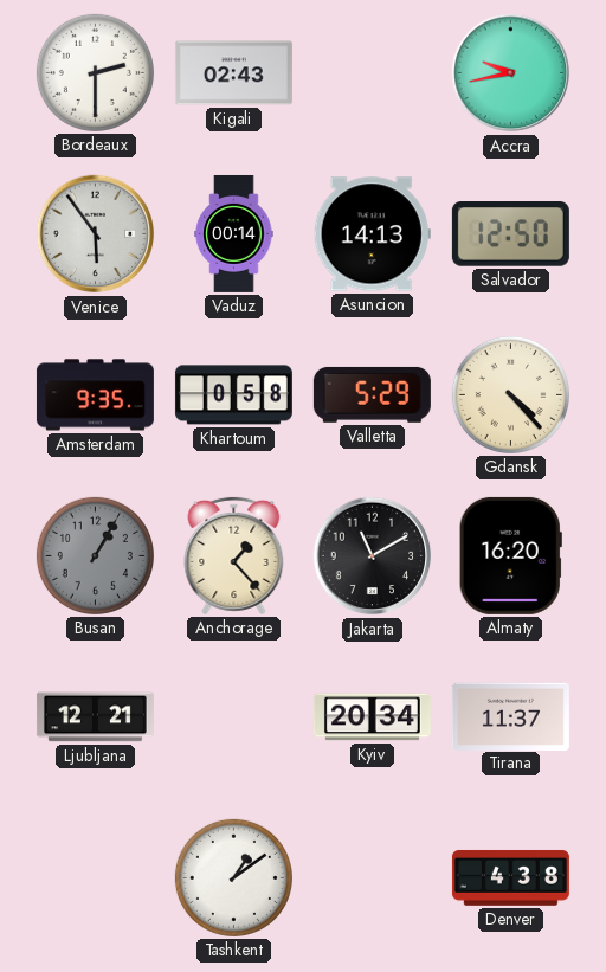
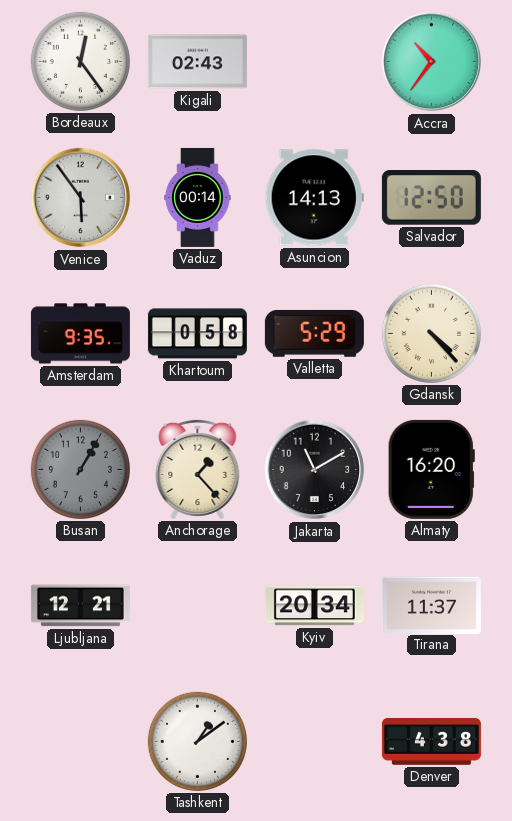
Bordeaux: 2:30 -> 12:24
Accra: 9:43 -> 10:36
